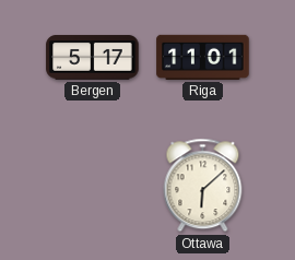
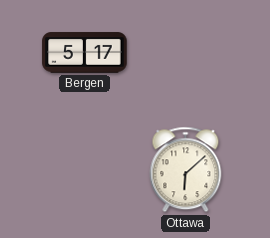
Riga: 11:01 -> none
